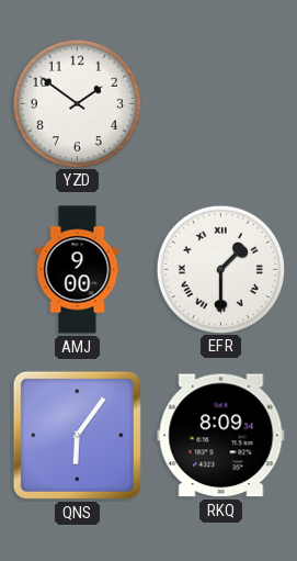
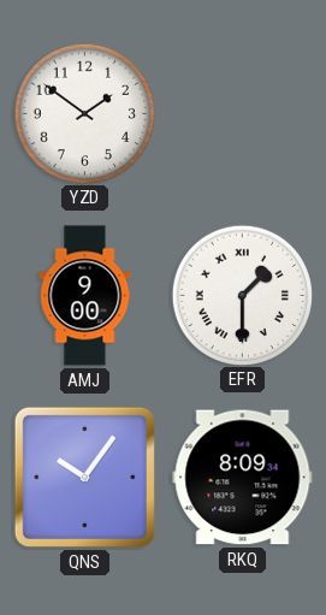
QNS: 6:06 -> 10:06
